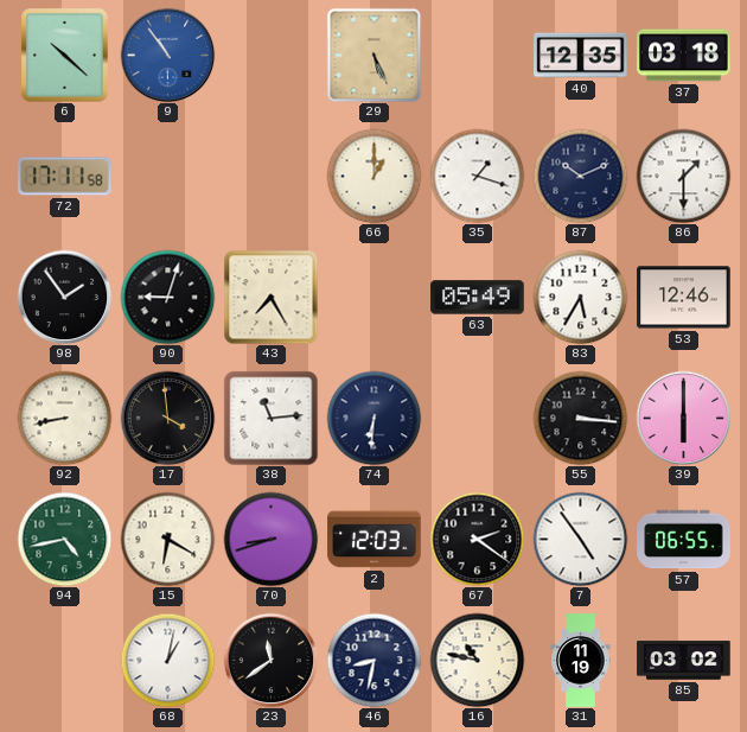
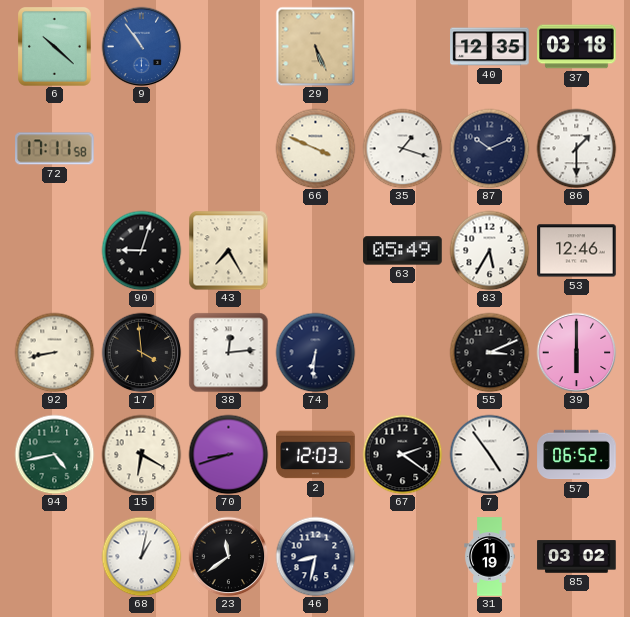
66: 1:00 -> 3:49
98: 1:54 -> none
38: 11:14 -> 12:14
55: 3:16 -> 3:11
57: 06:55 -> 06:52
16: 10:47 -> none
